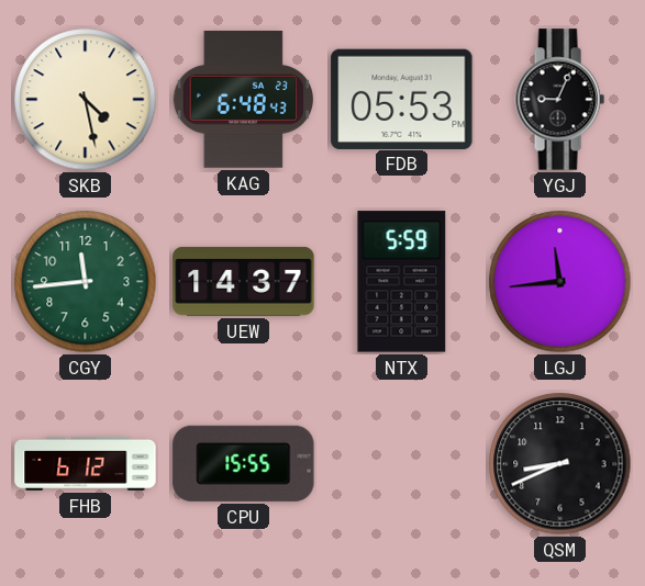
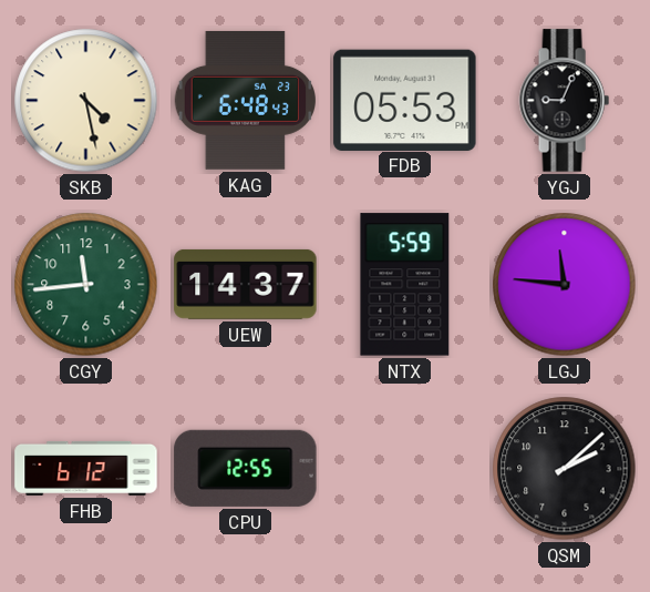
LGJ: 11:44 -> 11:46
CPU: 15:55 -> 12:55
QSM: 8:41 -> 2:08
